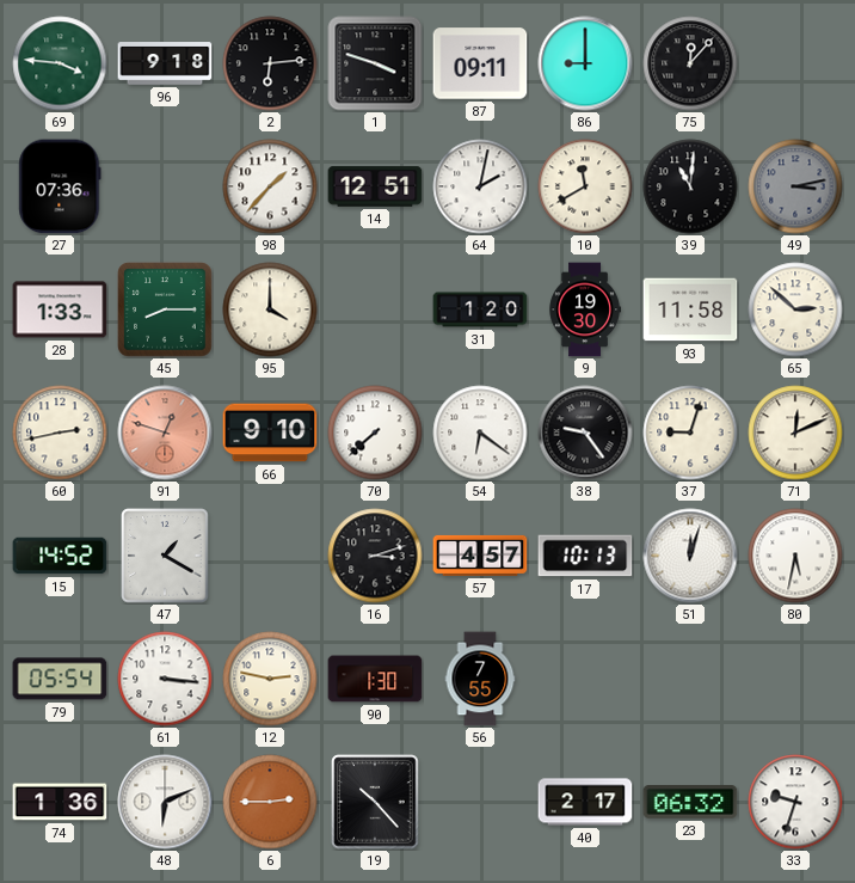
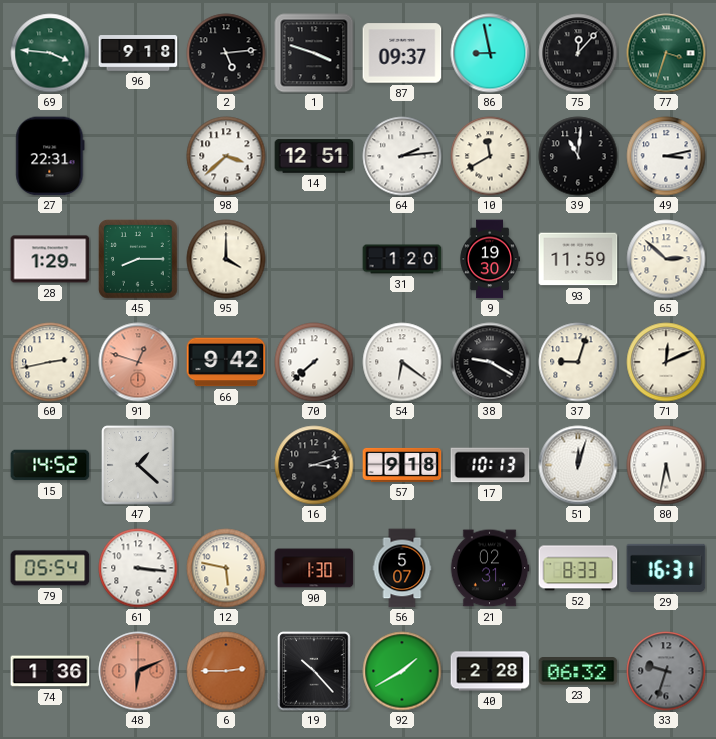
2: 6:14 -> 5:14
87: 09:11 -> 09:37
86: 9:00 -> 8:58
77: none -> 3:33
27: 07:36 -> 22:31
98: 1:37 -> 3:38
64: 2:02 -> 2:14
49 dial: grey -> white
28: 1:33 -> 1:29
93: 11:58 -> 11:59
66: 9:10 -> 9:42
38: 9:24 -> 9:20
47: 1:20 -> 1:22
57: 4:57 -> 9:18
12: 2:47 -> 5:47
56: 7:55 -> 5:07
21: none -> 02:31
52: none -> 8:33
29: none -> 16:31
48 dial: white -> salmon
92: none -> 1:40
40: 2:17 -> 2:28
33 dial: white -> grey
